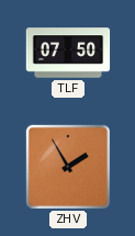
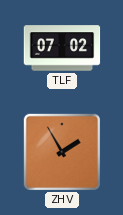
TLF: 07:50 -> 07:02
